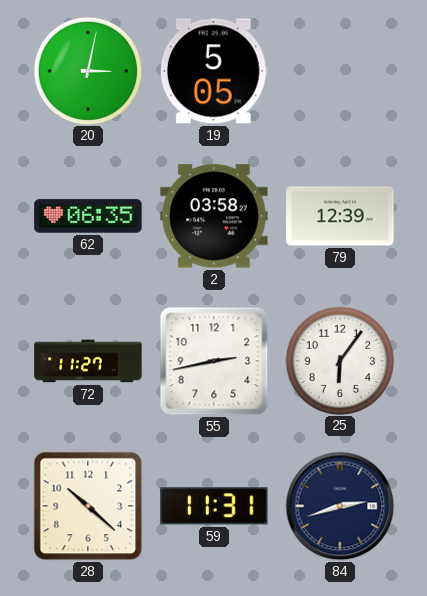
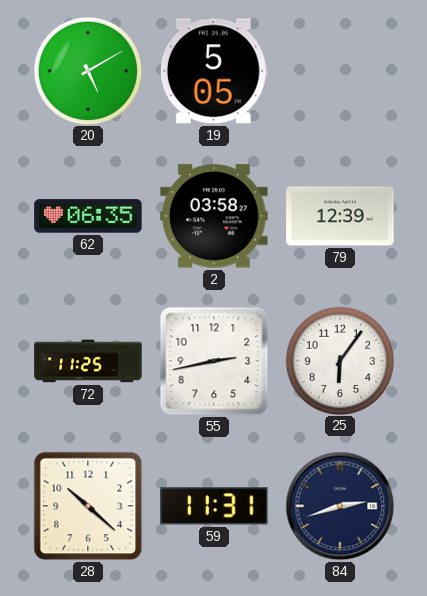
20: 3:02 -> 5:10
72: 11:27 -> 11:25
